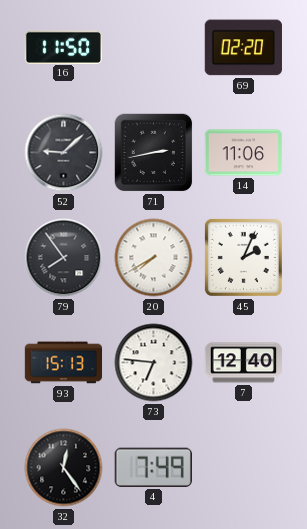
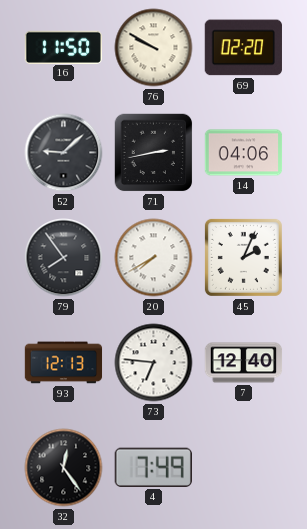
76: none -> 9:50
14: 11:06 -> 04:06
93: 15:13 -> 12:13
